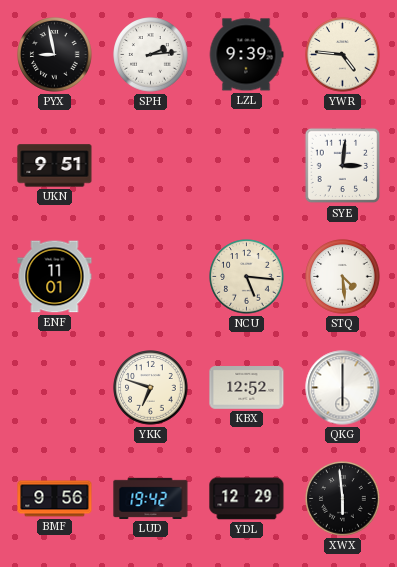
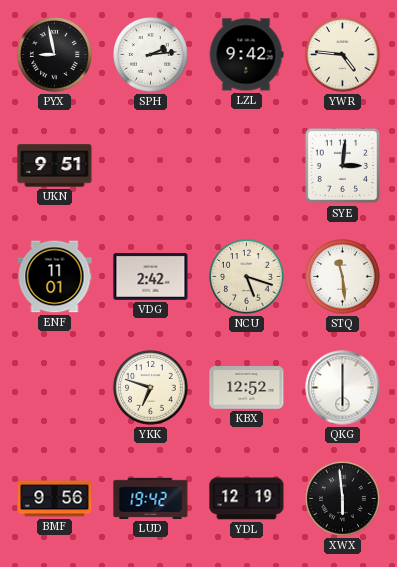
LZL: 9:39 -> 9:42
VDG: none -> 2:42
NCU: 5:16 -> 5:18
STQ: 4:29 -> 11:29
YDL: 12:29 -> 12:19
